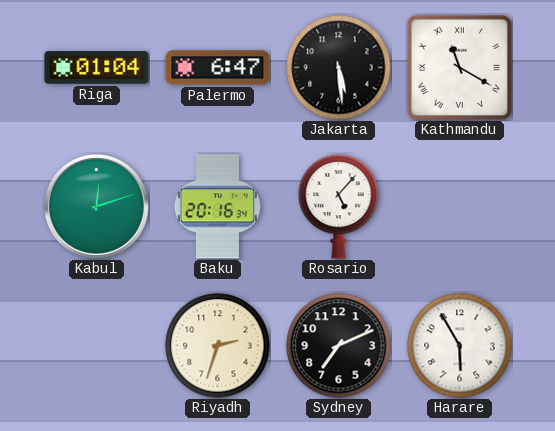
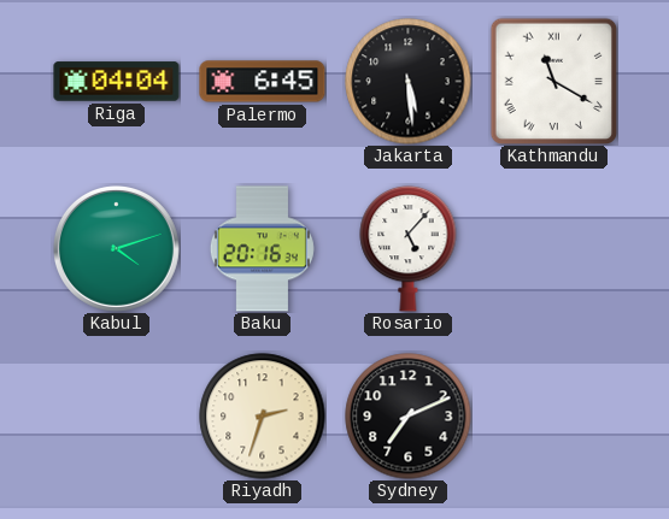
Riga: 01:04 -> 04:04
Palermo: 6:47 -> 6:45
Kabul: 12:12 -> 4:12
Harare: 5:55 -> none
